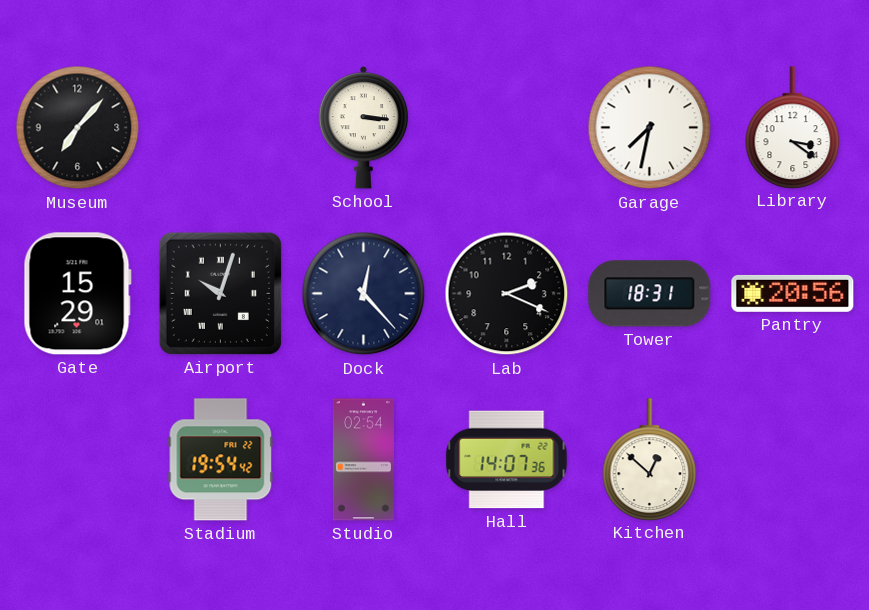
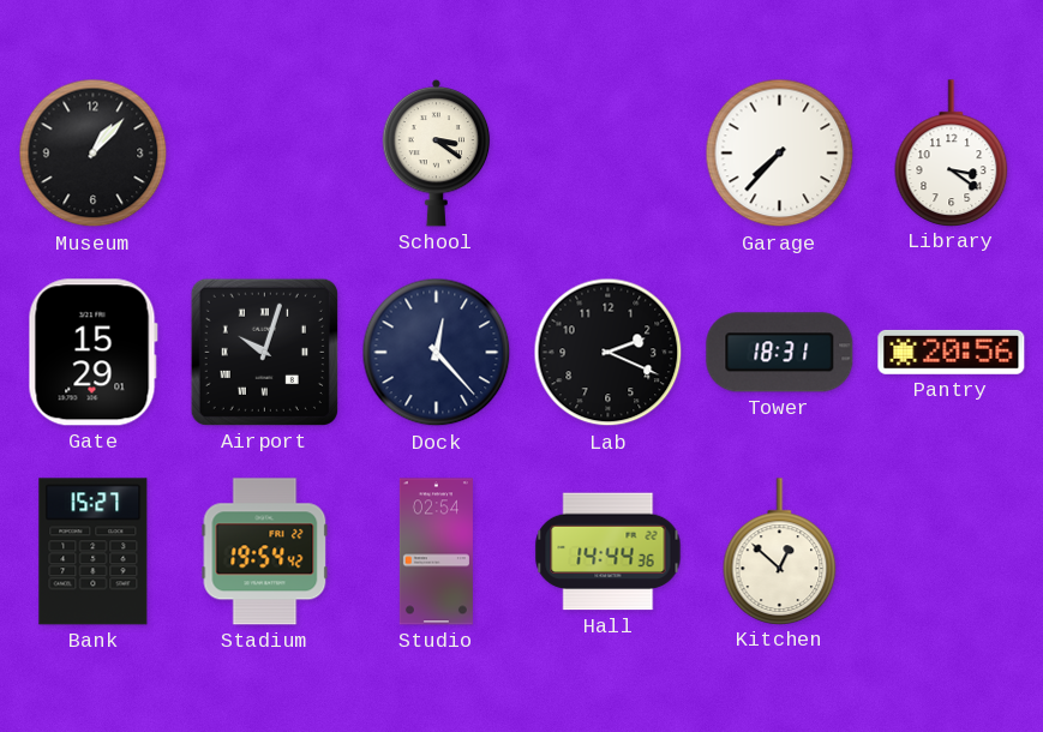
Museum: 7:07 -> 1:07
School: 3:16 -> 3:21
Garage: 7:32 -> 7:37
Bank: none -> 15:27
Hall: 14:07 -> 14:44
